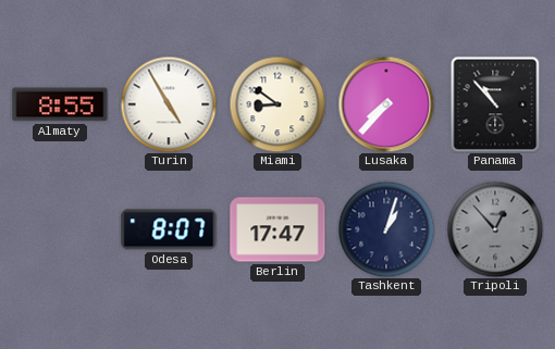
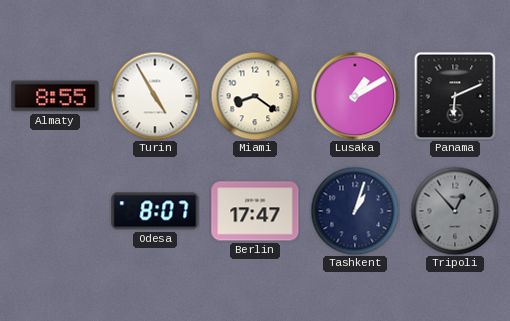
Miami: 8:51 -> 8:21
Lusaka: 7:37 -> 1:10
Panama: 10:53 -> 6:11
